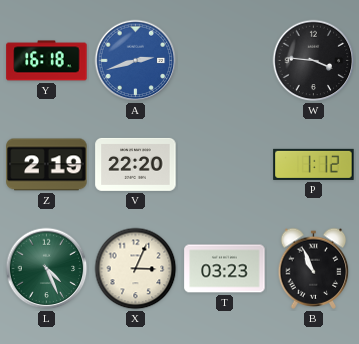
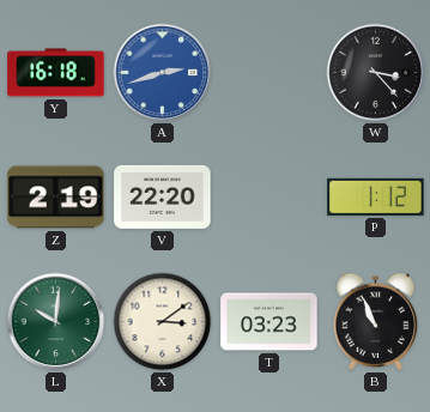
W: 3:46 -> 3:23
L: 4:26 -> 10:01
X: 3:04 -> 3:09
